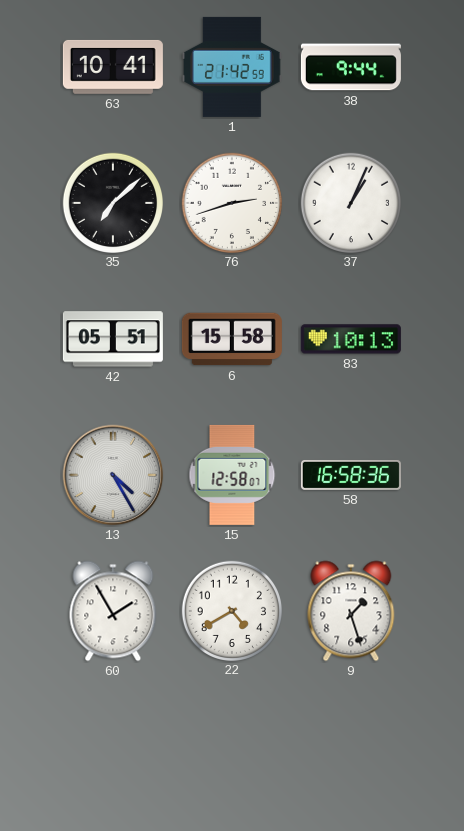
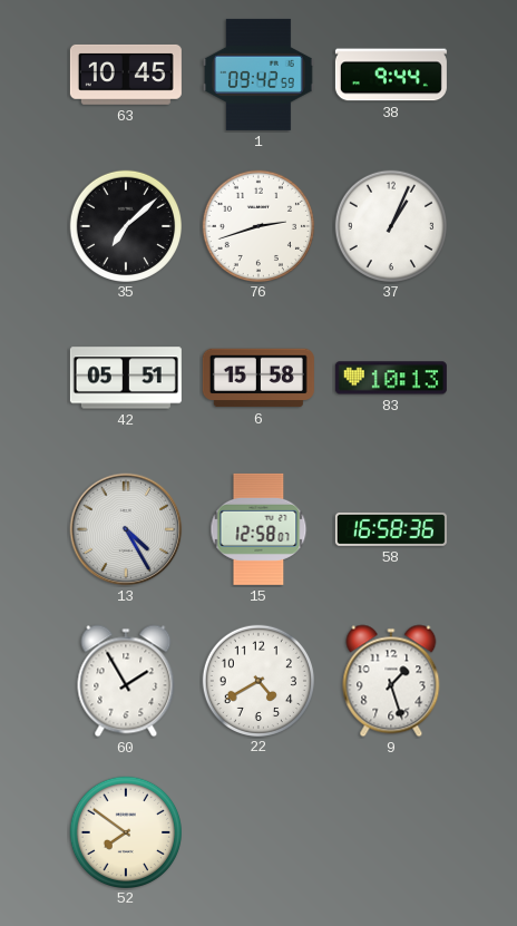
63: 10:41 -> 10:45
1: 21:42 -> 09:42
52: none -> 7:51
